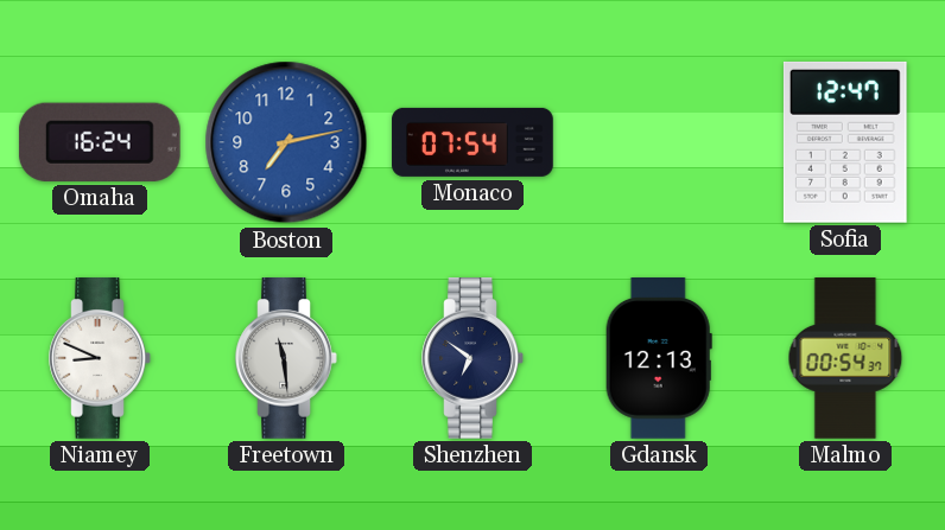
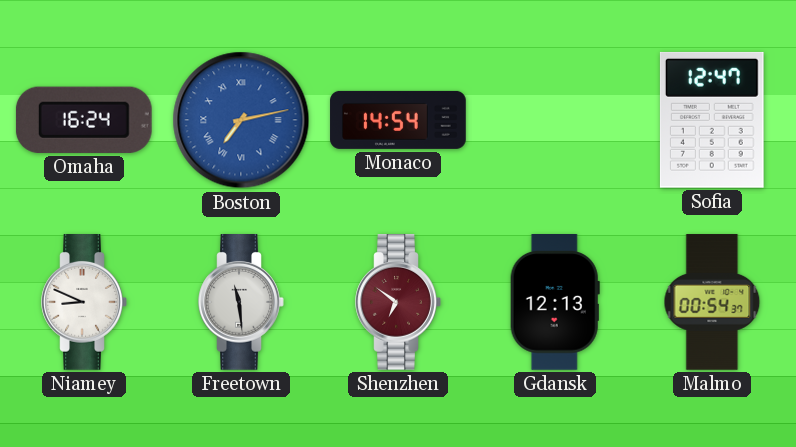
Boston numerals: Arabic -> Roman
Monaco: 07:54 -> 14:54
Shenzhen dial: navy -> burgundy
